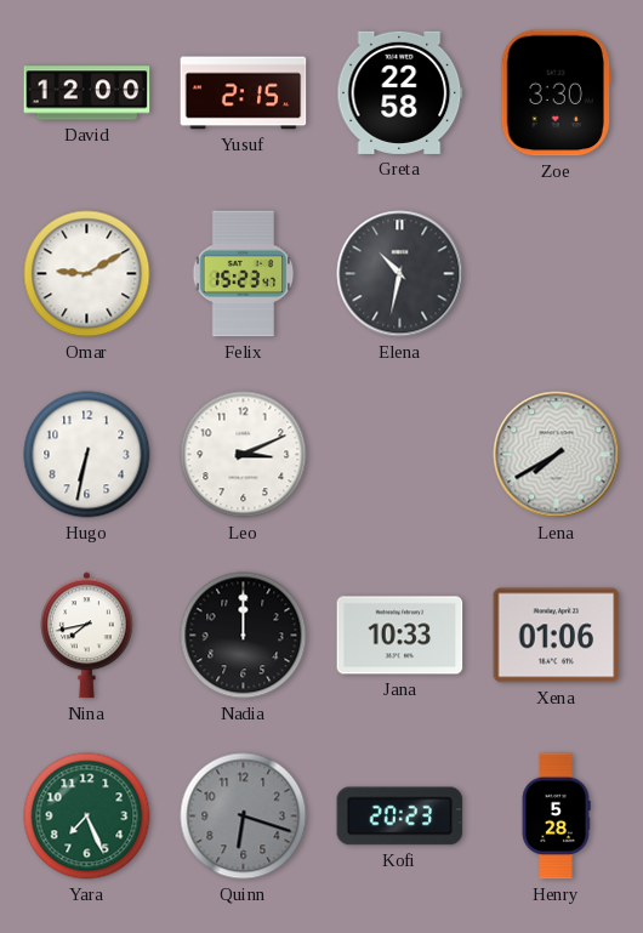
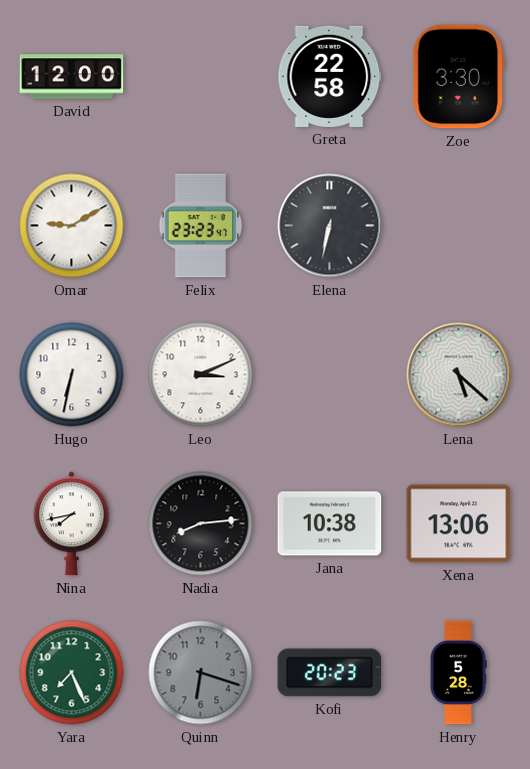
Yusuf: 2:15 -> none
Felix: 15:23 -> 23:23
Elena: 10:32 -> 6:32
Lena: 7:40 -> 5:22
Nadia: 12:00 -> 8:14
Jana: 10:33 -> 10:38
Xena: 01:06 -> 13:06
